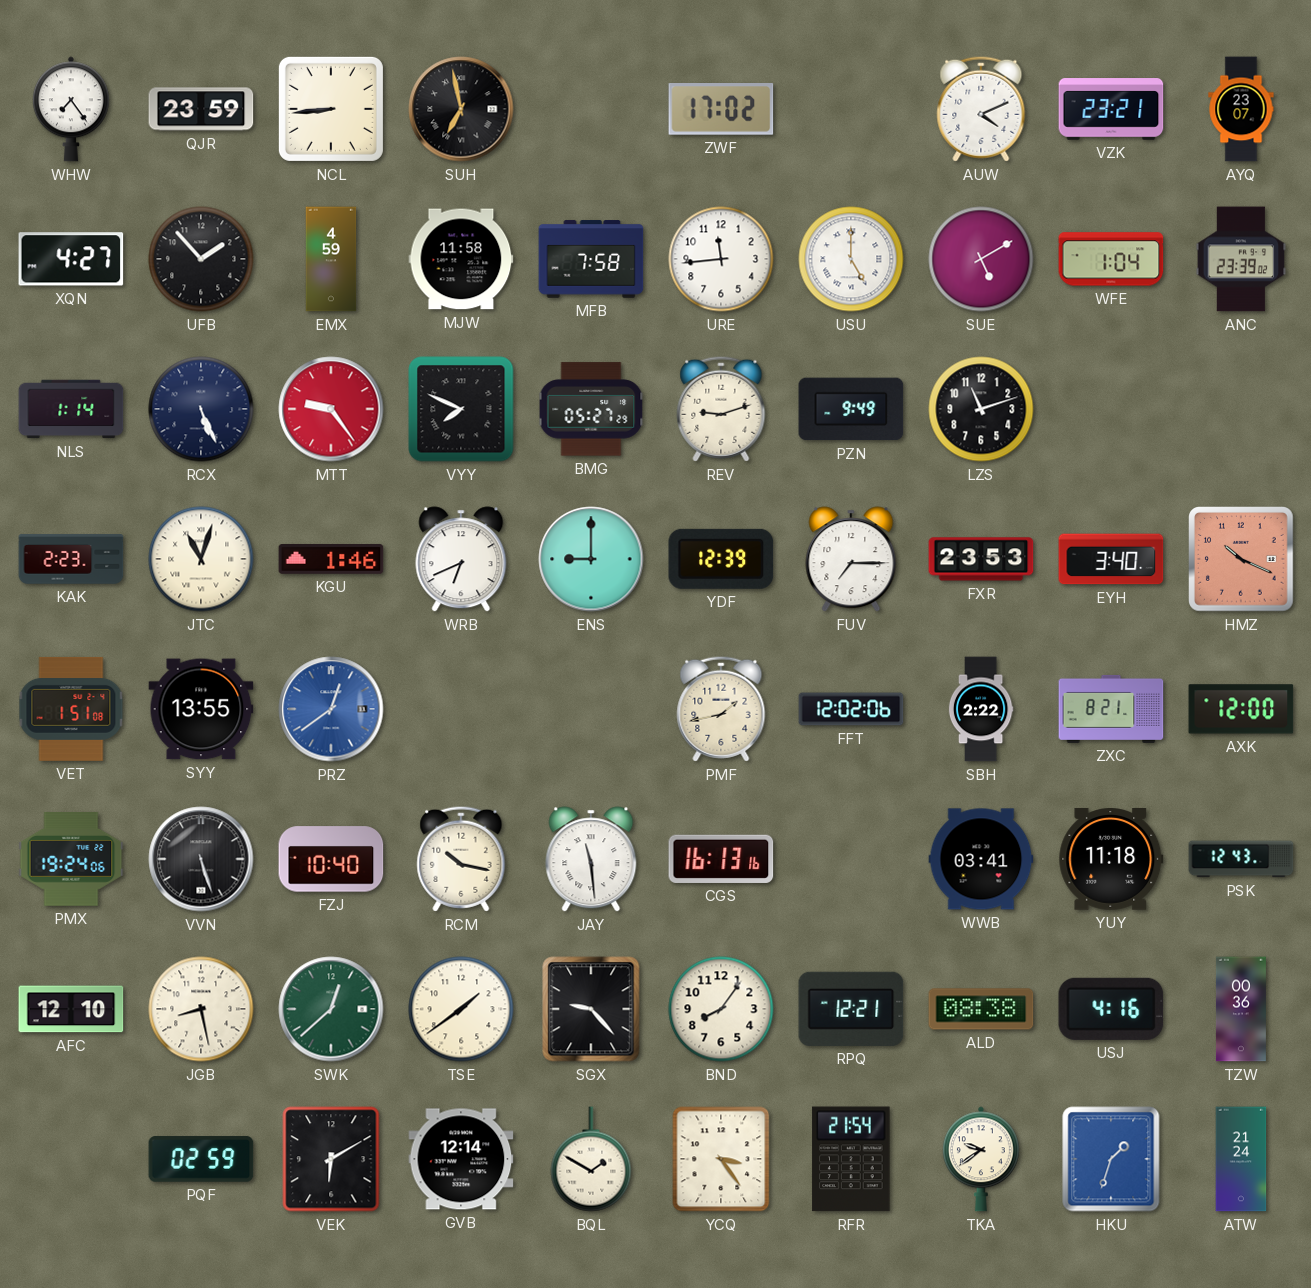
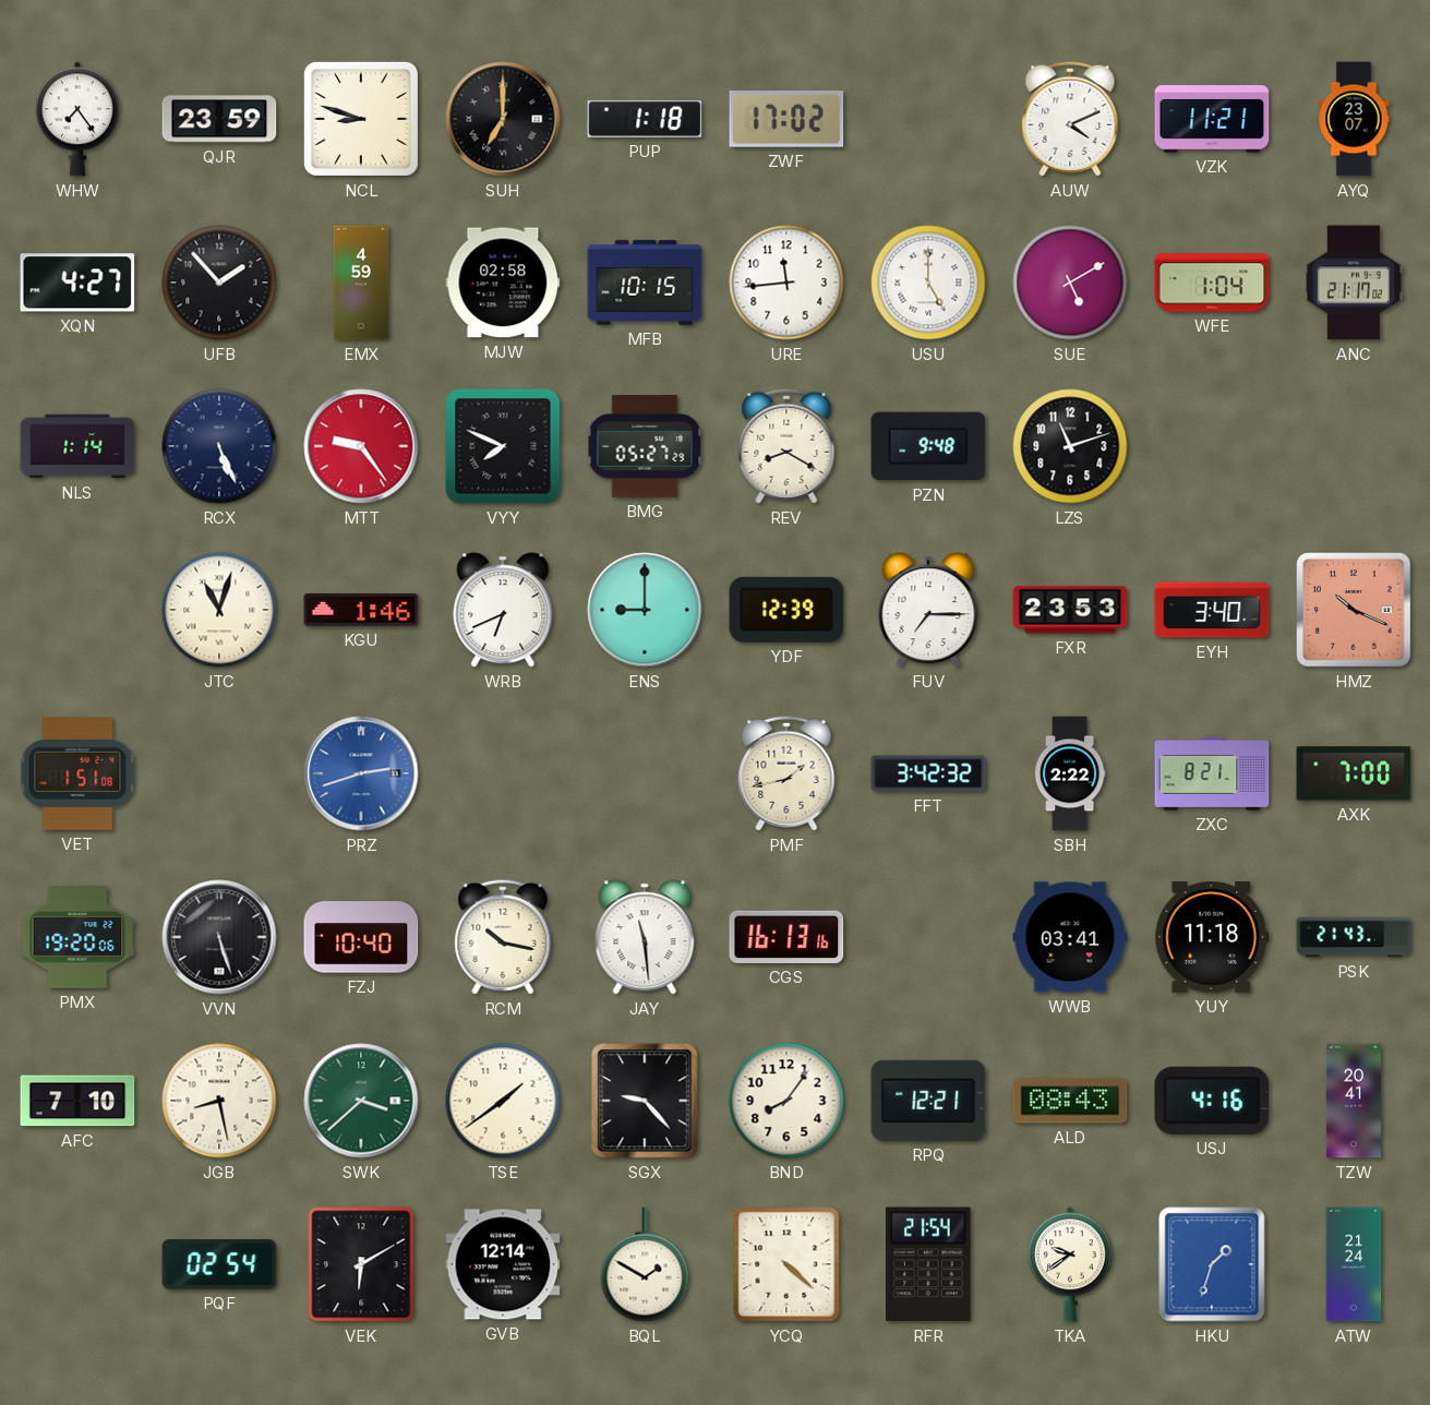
NCL: 8:44 -> 8:48
SUH: 6:58 -> 7:00
PUP: none -> 1:18
VZK: 23:21 -> 11:21
MJW: 11:58 -> 02:58
MFB: 7:58 -> 10:15
ANC: 23:39 -> 21:17
REV: 9:12 -> 8:20
PZN: 9:49 -> 9:48
KAK: 2:23 -> none
SYY: 13:55 -> none
PRZ: 12:39 -> 2:42
FFT: 12:02 -> 3:42
AXK: 12:00 -> 7:00
PMX: 19:24 -> 19:20
PSK: 12:43 -> 21:43
AFC: 12:10 -> 7:10
SWK: 12:38 -> 3:38
ALD: 08:38 -> 08:43
TZW: 00:36 -> 20:41
PQF: 02:59 -> 02:54
YCQ: 3:24 -> 4:22
